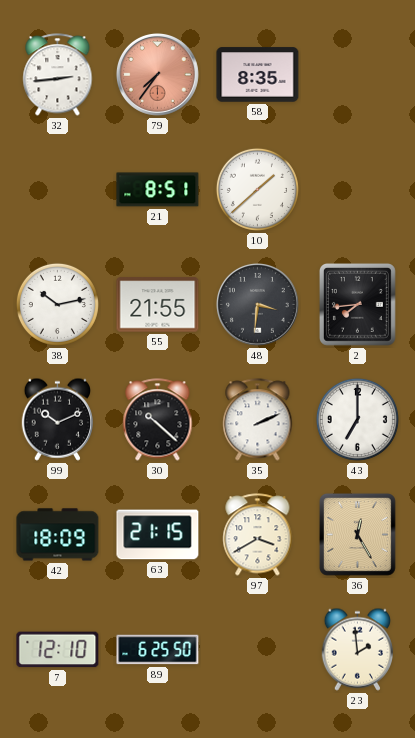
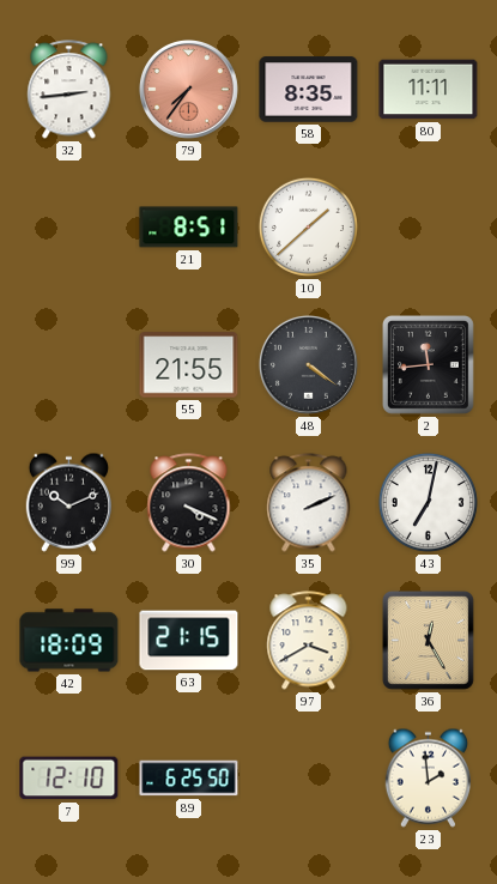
80: none -> 11:11
38: 10:13 -> none
48: 3:31 -> 4:21
2: 7:44 -> 11:44
30: 10:22 -> 4:19
43: 7:00 -> 7:02
